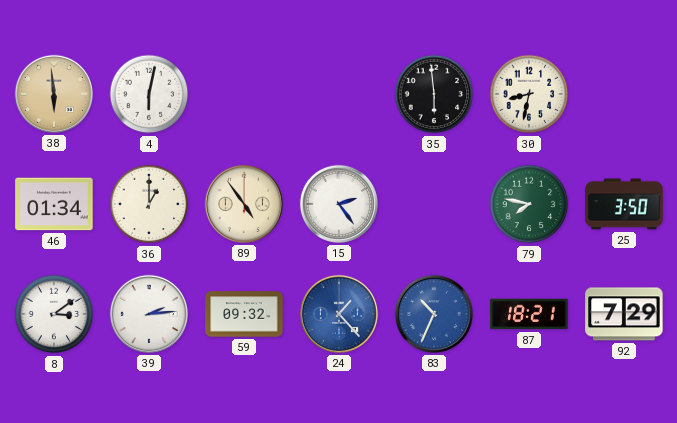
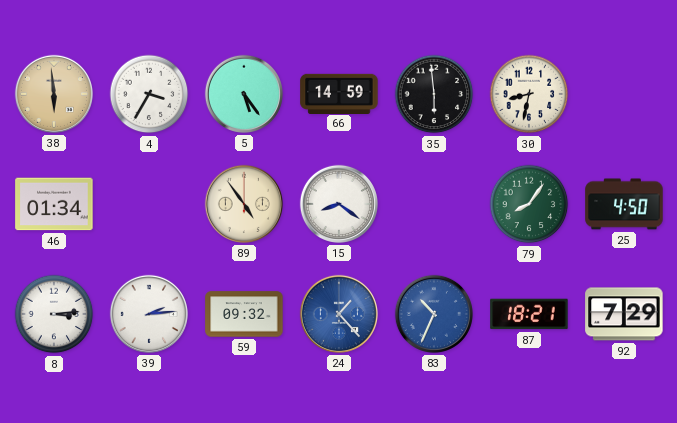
4: 6:02 -> 3:35
5: none -> 5:24
66: none -> 14:59
36: 1:00 -> none
15: 2:24 -> 8:21
79: 7:47 -> 8:06
25: 3:50 -> 4:50
8: 3:09 -> 3:14
